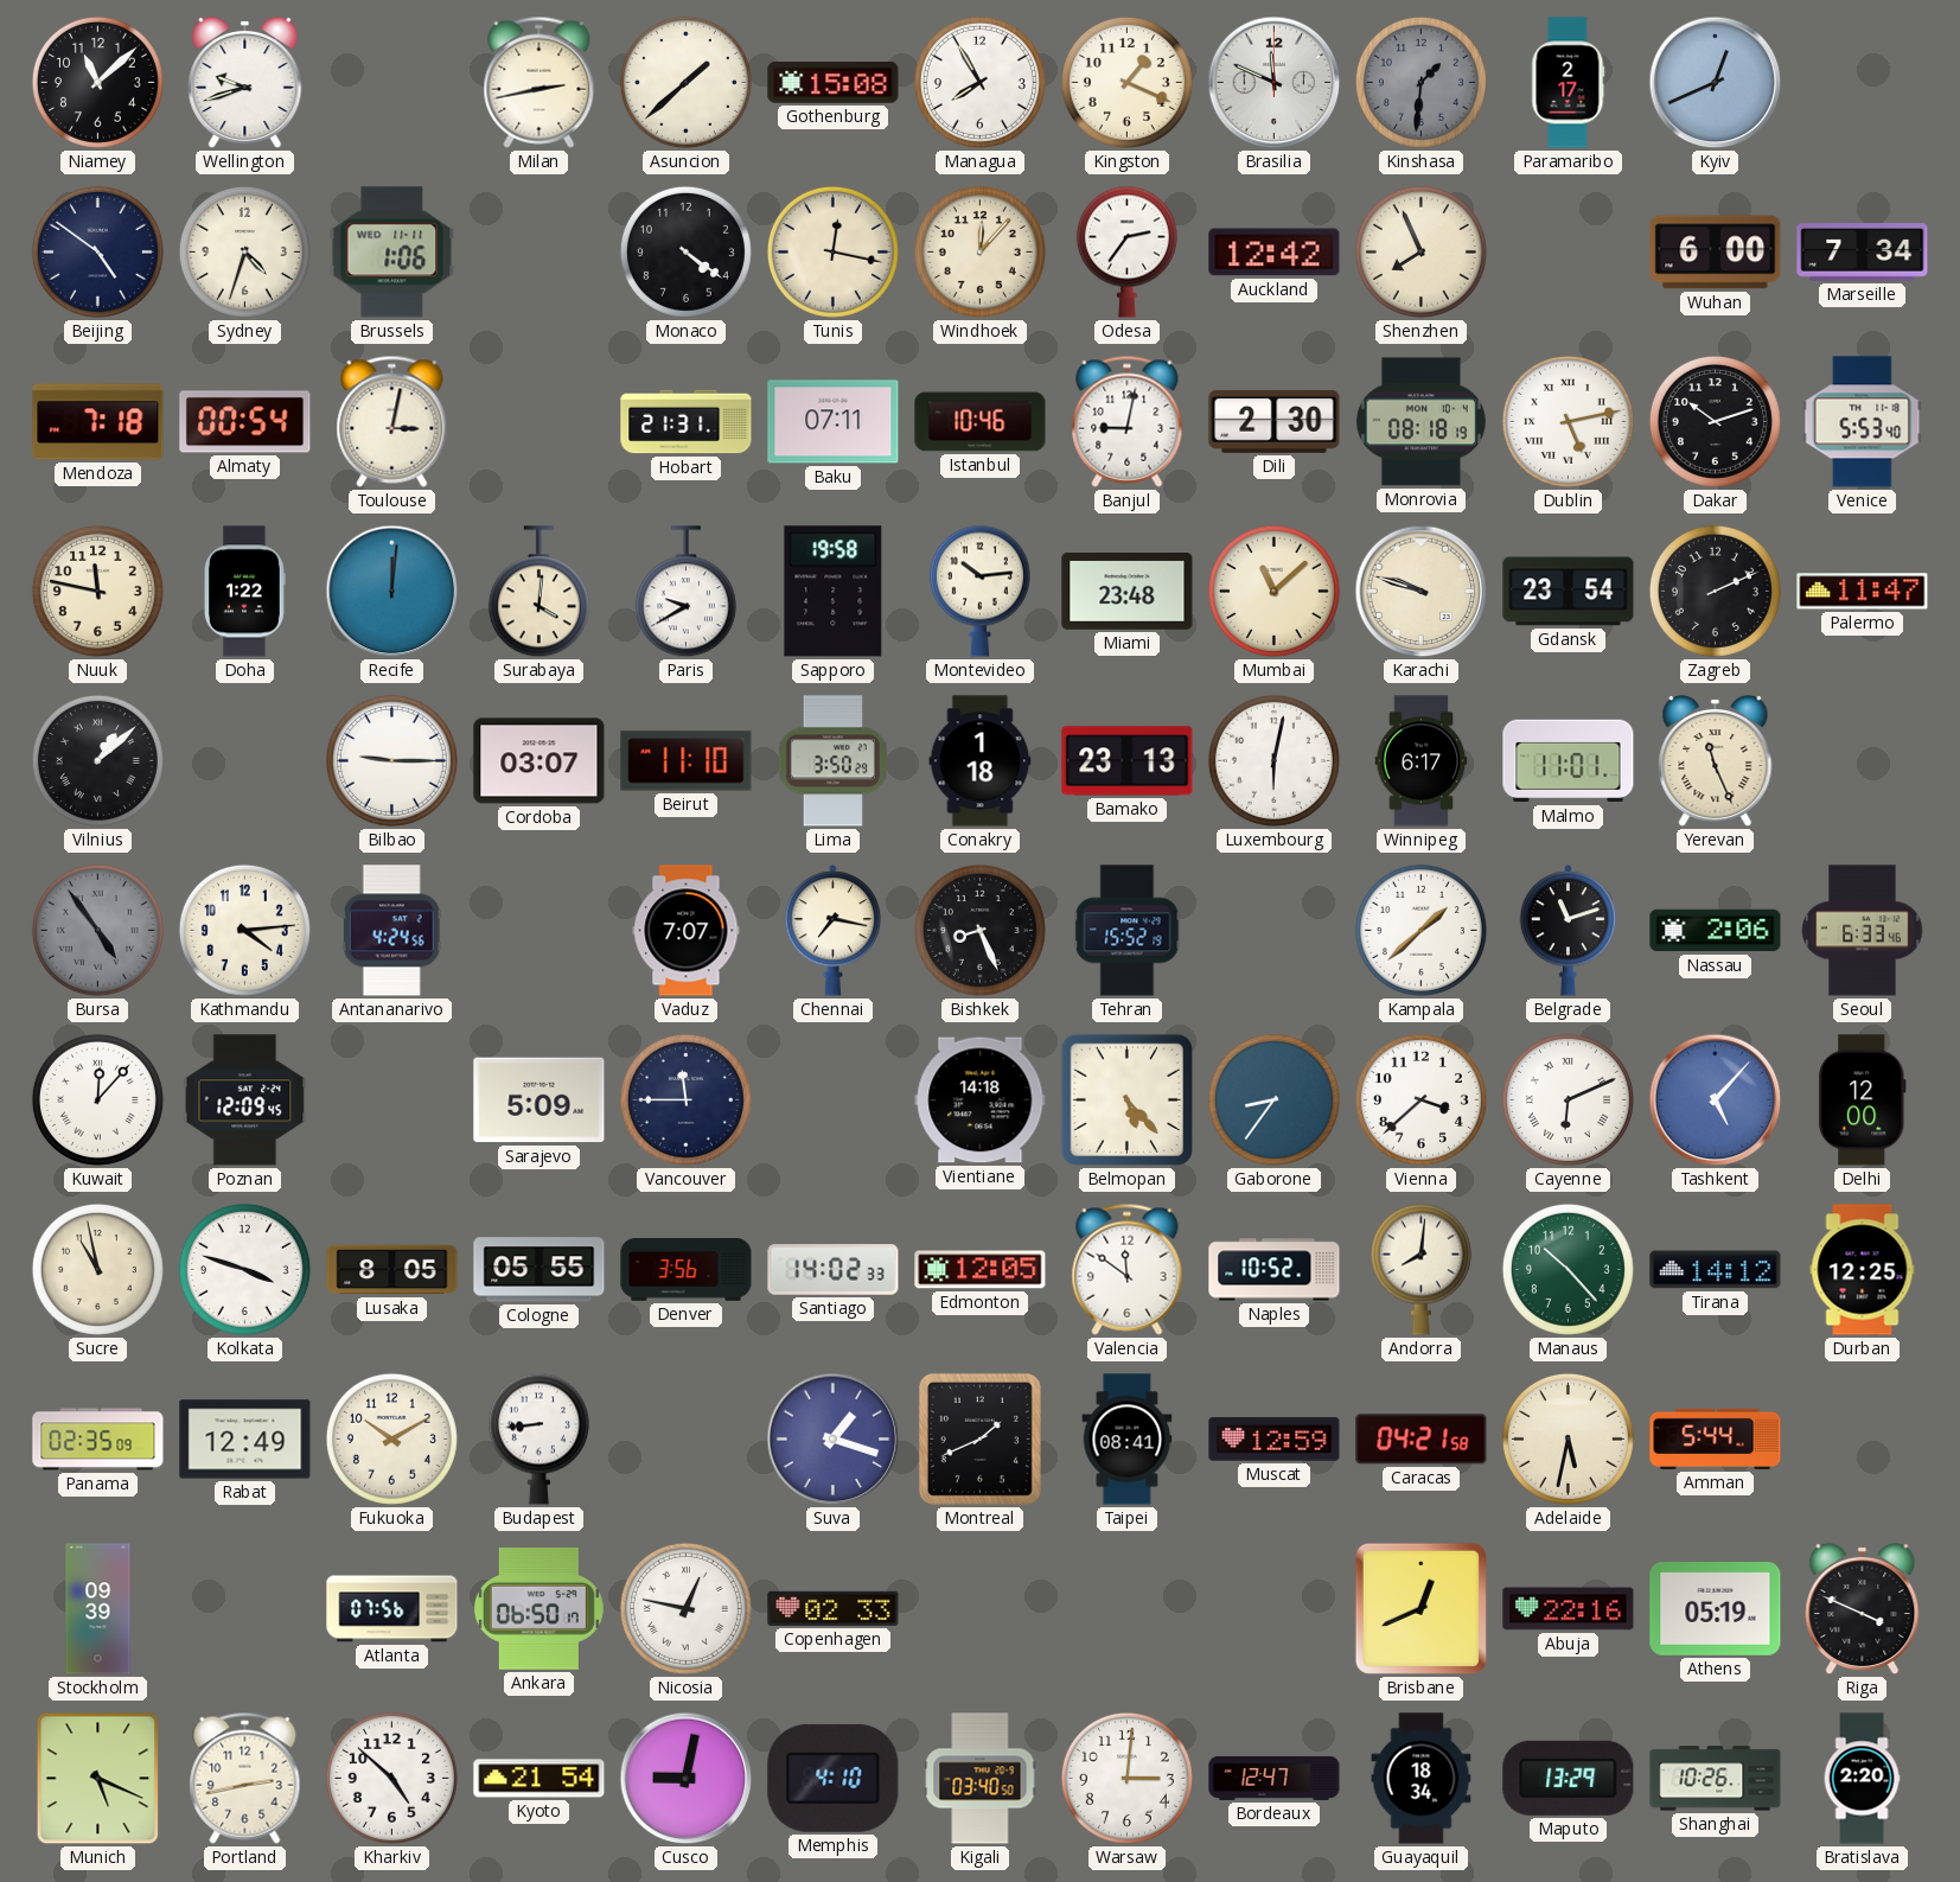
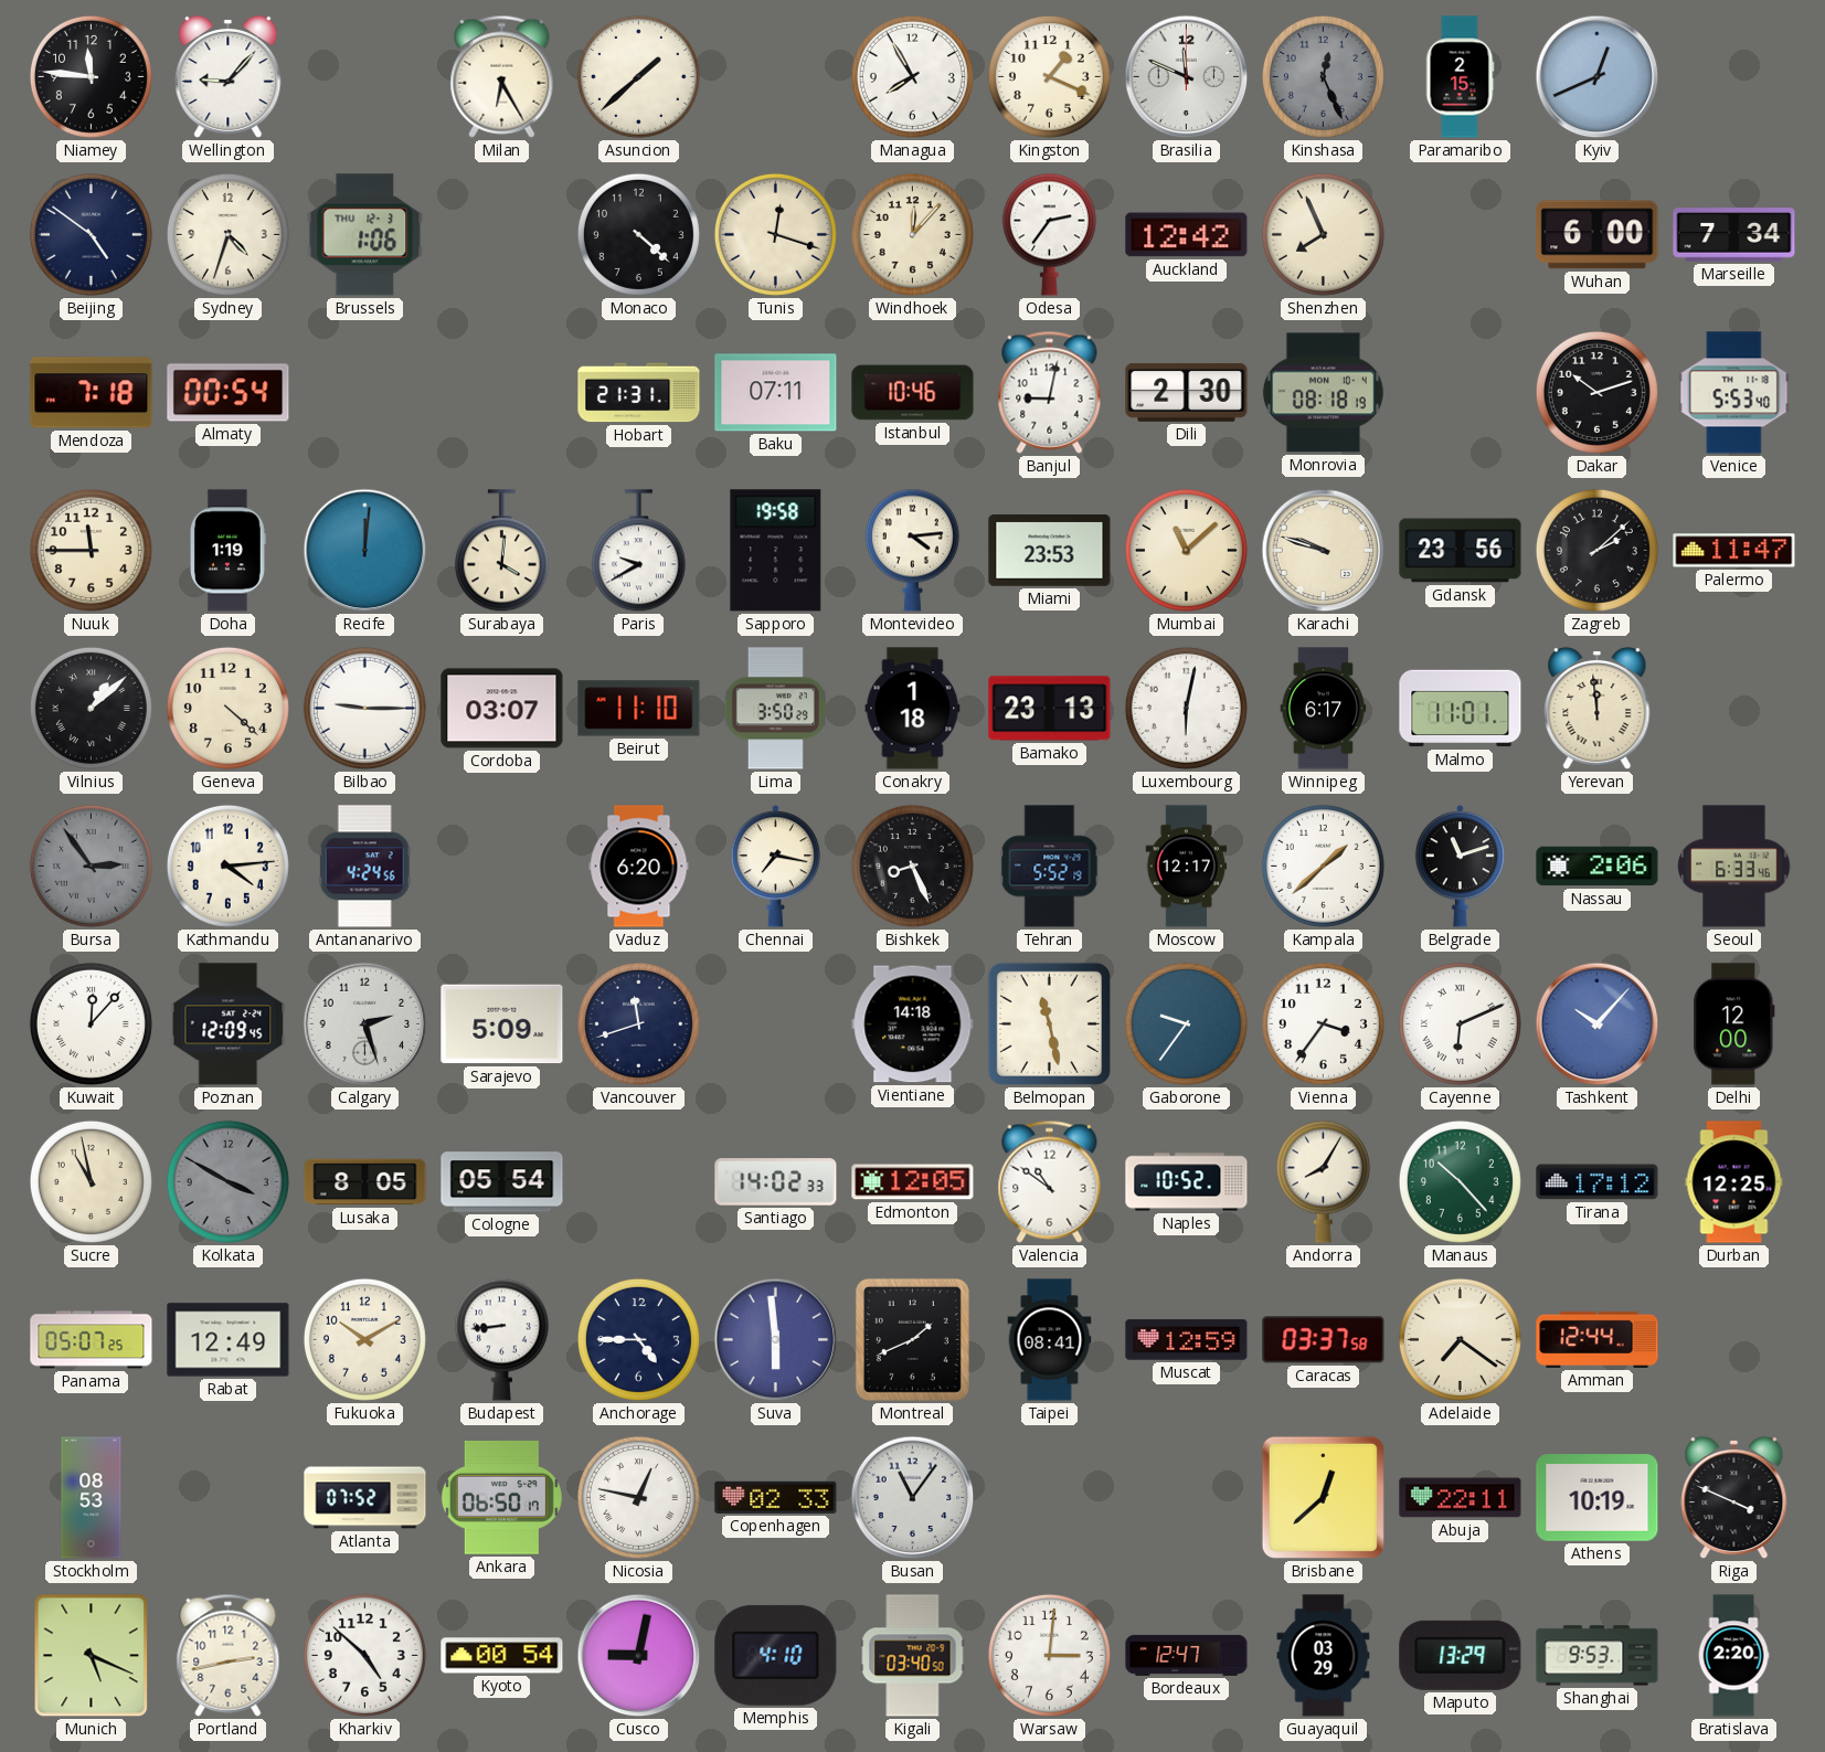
Niamey: 11:08 -> 11:46
Wellington: 9:42 -> 9:07
Milan: 2:43 -> 6:25
Gothenburg: 15:08 -> none
Kinshasa: 1:31 -> 12:26
Paramaribo: 2:17 -> 2:15
Brussels date: WED 11-11 -> THU 12-3
Monaco: 4:21 -> 4:22
Tunis: 12:17 -> 12:18
Toulouse: 3:02 -> none
Dublin: 5:13 -> none
Nuuk: 11:47 -> 11:45
Doha: 1:22 -> 1:19
Montevideo: 10:14 -> 4:14
Miami: 23:48 -> 23:53
Gdansk: 23:54 -> 23:56
Zagreb: 2:11 -> 2:08
Geneva: none -> 4:22
Yerevan: 11:26 -> 11:59
Bursa: 4:54 -> 2:54
Vaduz: 7:07 -> 6:20
Tehran: 15:52 -> 5:52
Moscow: none -> 12:17
Calgary: none -> 2:27
Vancouver: 11:45 -> 11:42
Belmopan: 5:23 -> 11:28
Gaborone: 8:36 -> 9:36
Vienna: 3:38 -> 3:36
Tashkent: 5:07 -> 10:07
Kolkata: 3:48 -> 3:50
Kolkata dial: white -> grey
Cologne: 05:55 -> 05:54
Denver: 3:56 -> none
Valencia: 11:51 -> 10:51
Andorra: 8:01 -> 8:05
Tirana: 14:12 -> 17:12
Panama: 02:35 -> 05:07
Anchorage: none -> 4:45
Suva: 1:18 -> 5:59
Caracas: 04:21 -> 03:37
Adelaide: 5:32 -> 7:21
Amman: 5:44 -> 12:44
Stockholm: 09:39 -> 08:53
Atlanta: 07:56 -> 07:52
Busan: none -> 11:06
Brisbane: 12:41 -> 12:38
Abuja: 22:16 -> 22:11
Athens: 05:19 -> 10:19
Kyoto: 21:54 -> 00:54
Guayaquil: 18:34 -> 03:29
Shanghai: 10:26 -> 9:53
